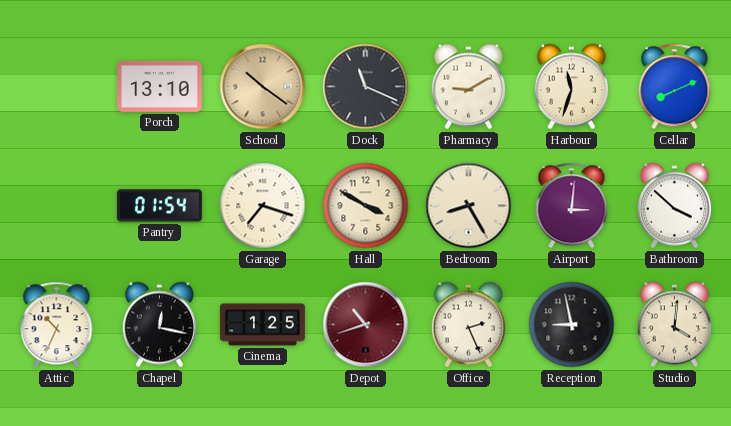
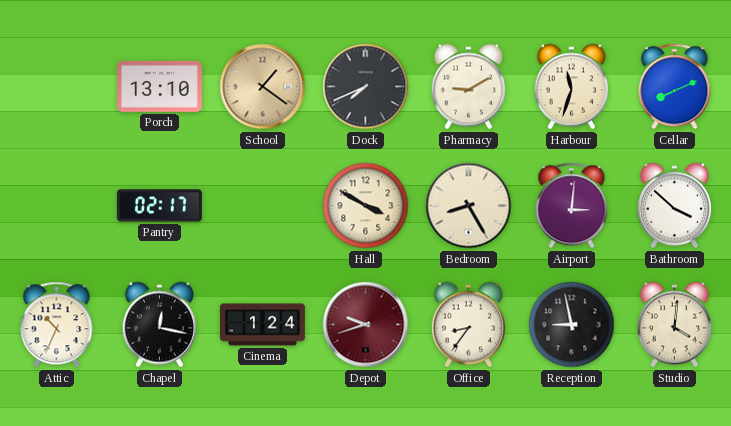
School: 10:21 -> 1:21
Dock: 11:19 -> 7:41
Pantry: 01:54 -> 02:17
Garage: 7:18 -> none
Cinema: 1:25 -> 1:24
Depot: 10:42 -> 9:42
Office: 2:26 -> 8:36
